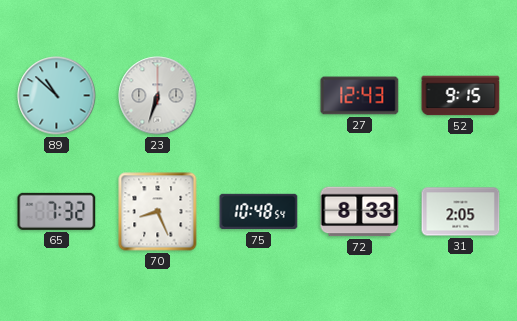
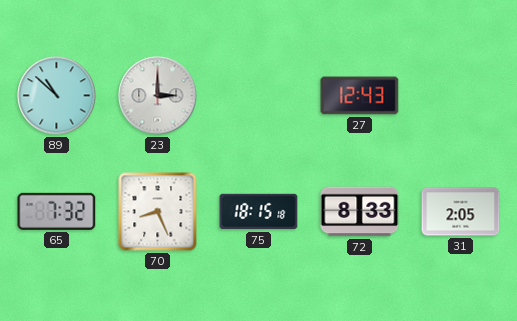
23: 6:33 -> 3:00
52: 9:15 -> none
75: 10:48 -> 18:15
